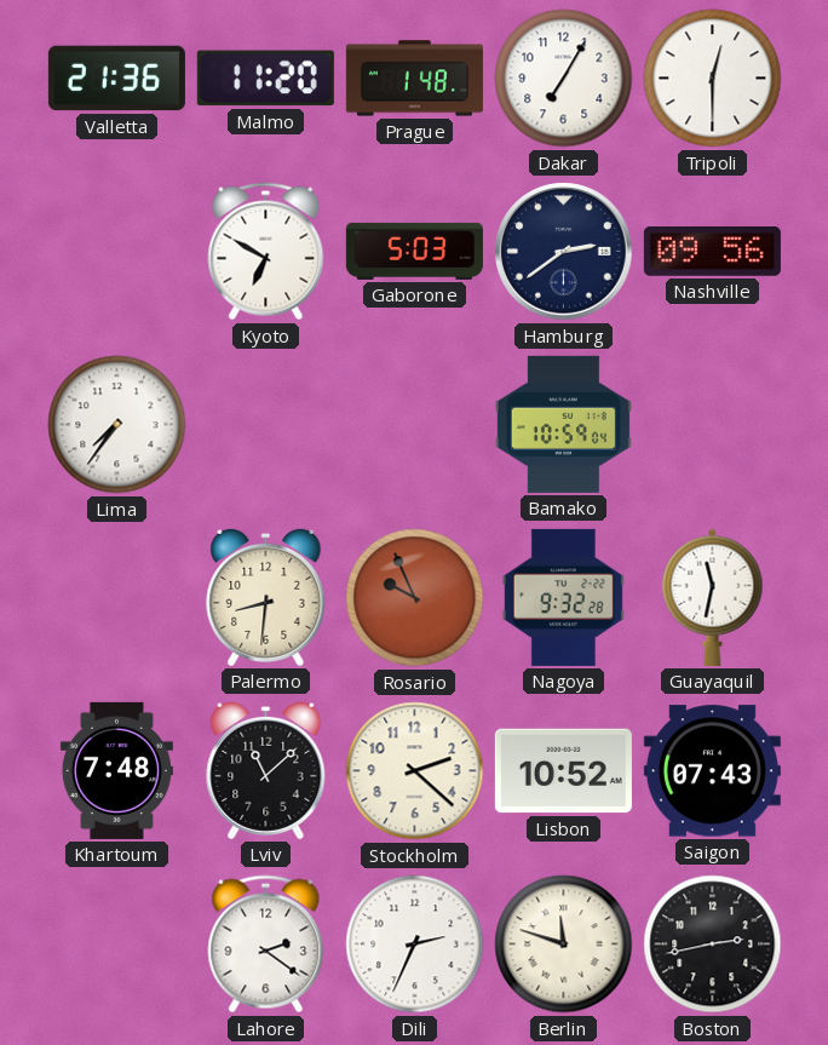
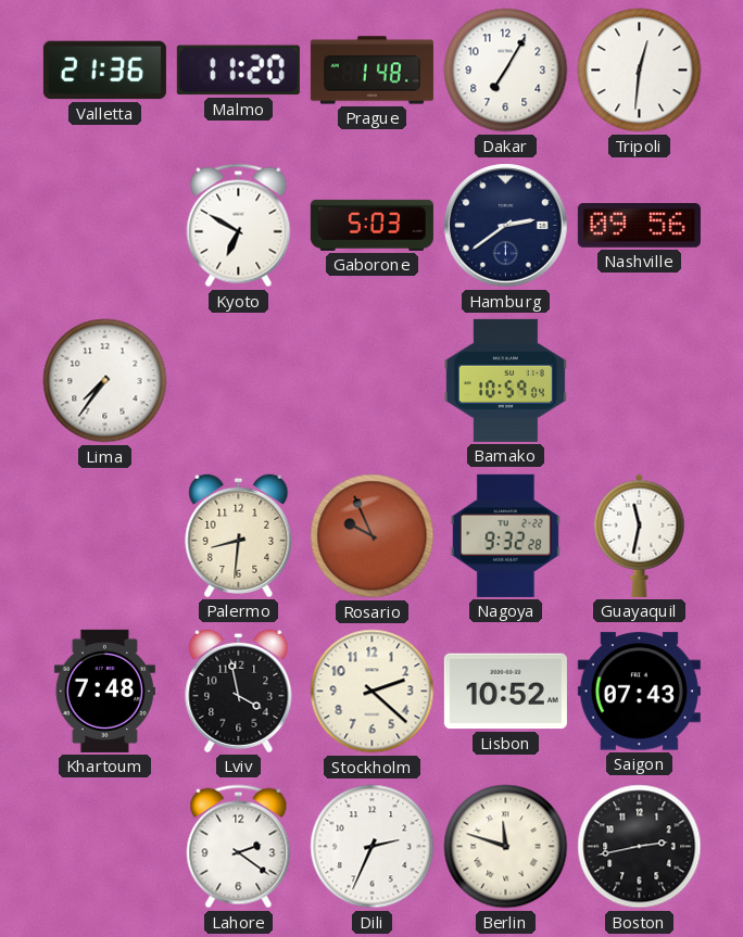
Tripoli: 12:30 -> 12:31
Lviv: 11:08 -> 3:58
